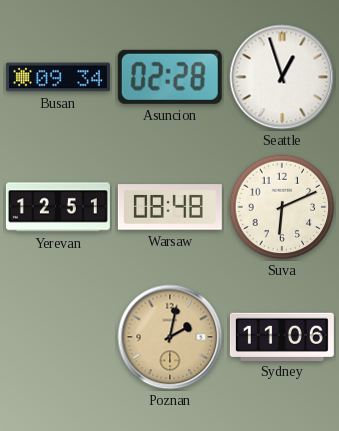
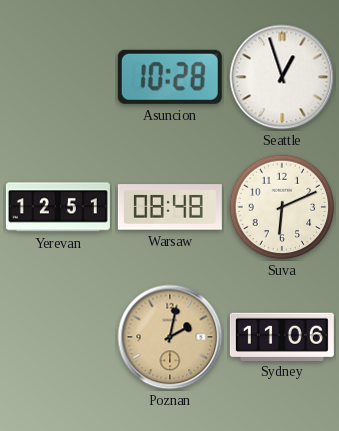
Busan: 09:34 -> none
Asuncion: 02:28 -> 10:28
